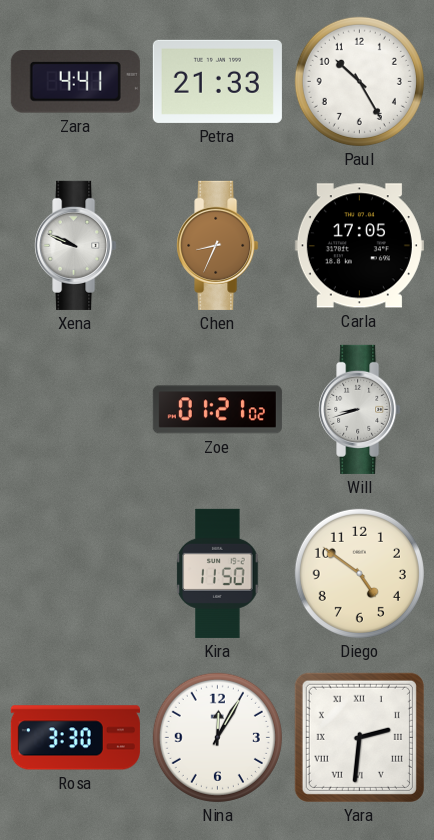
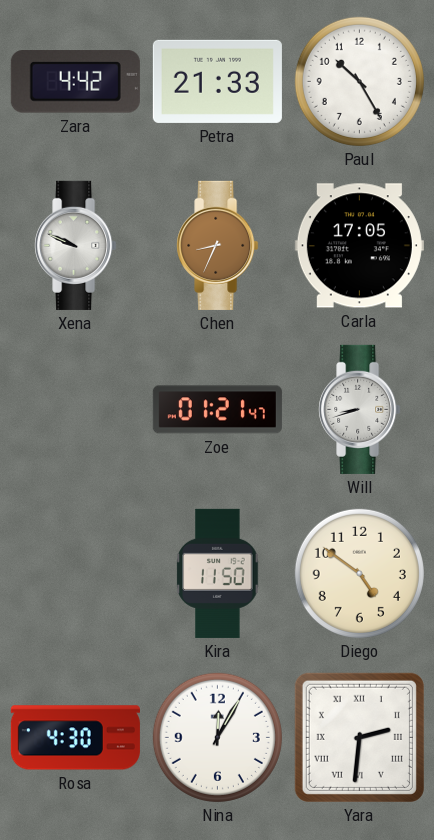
Zara: 4:41 -> 4:42
Zoe: 01:21:02 -> 01:21:47
Rosa: 3:30 -> 4:30
